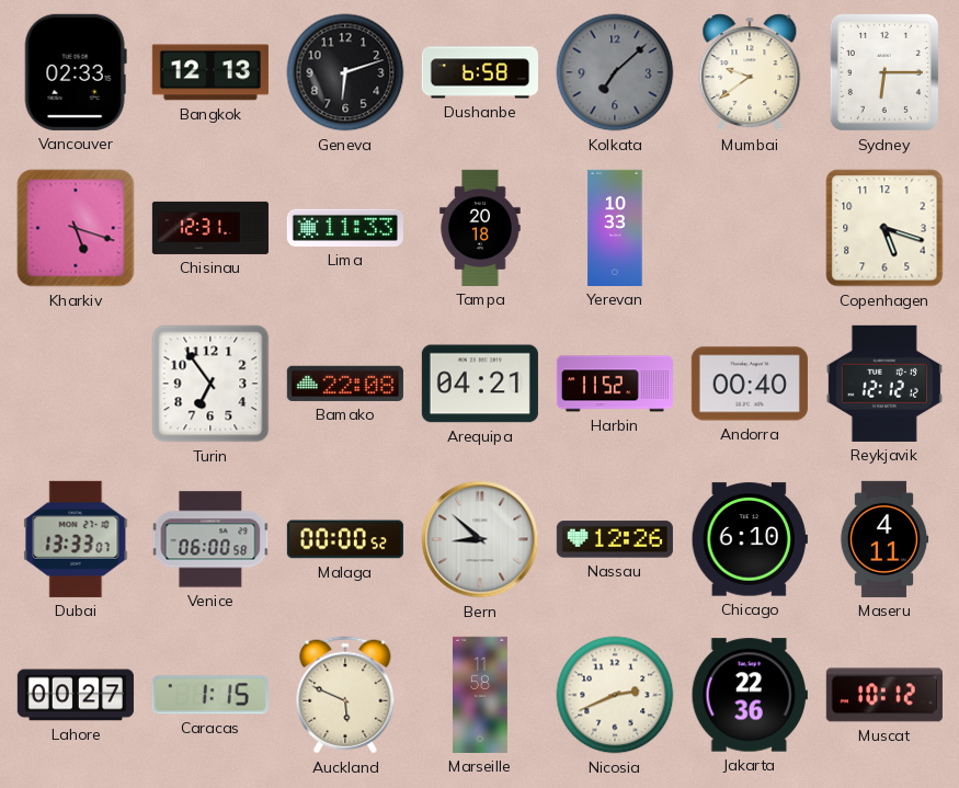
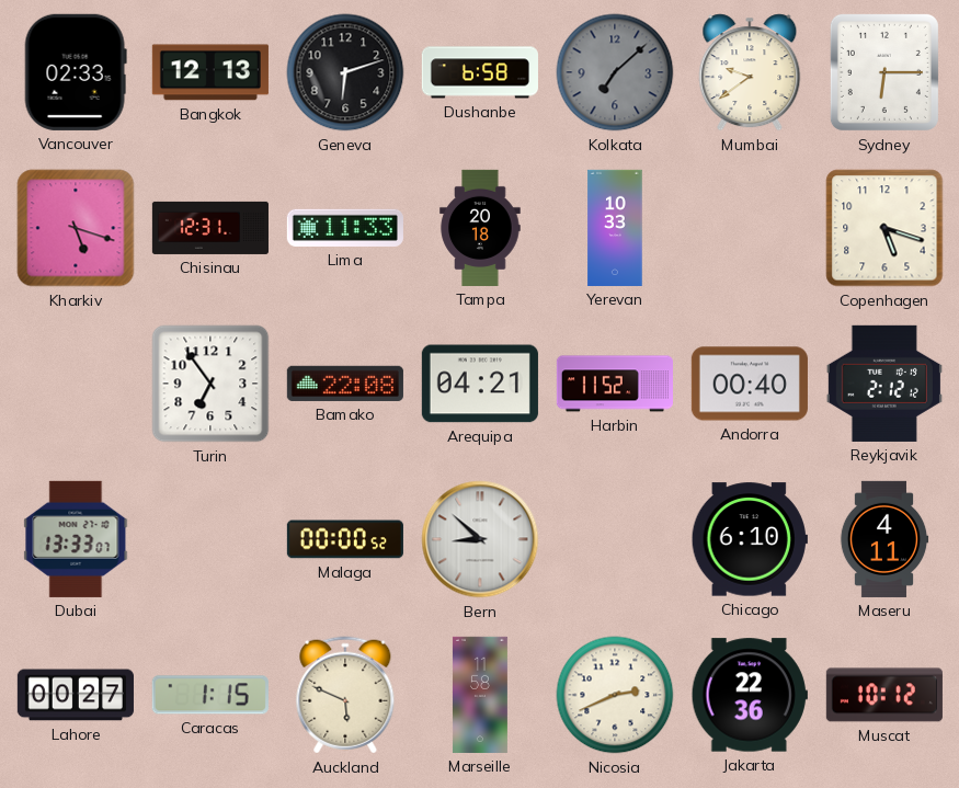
Reykjavik: 12:12 -> 2:12
Venice: 06:00 -> none
Nassau: 12:26 -> none
